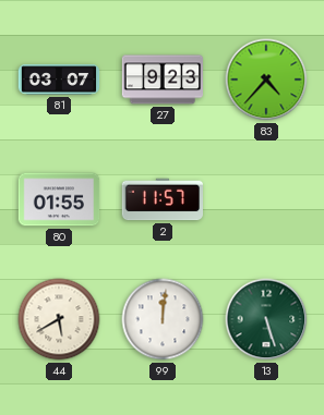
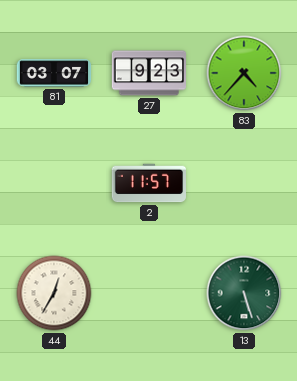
80: 01:55 -> none
44: 5:40 -> 12:35
99: 12:01 -> none
